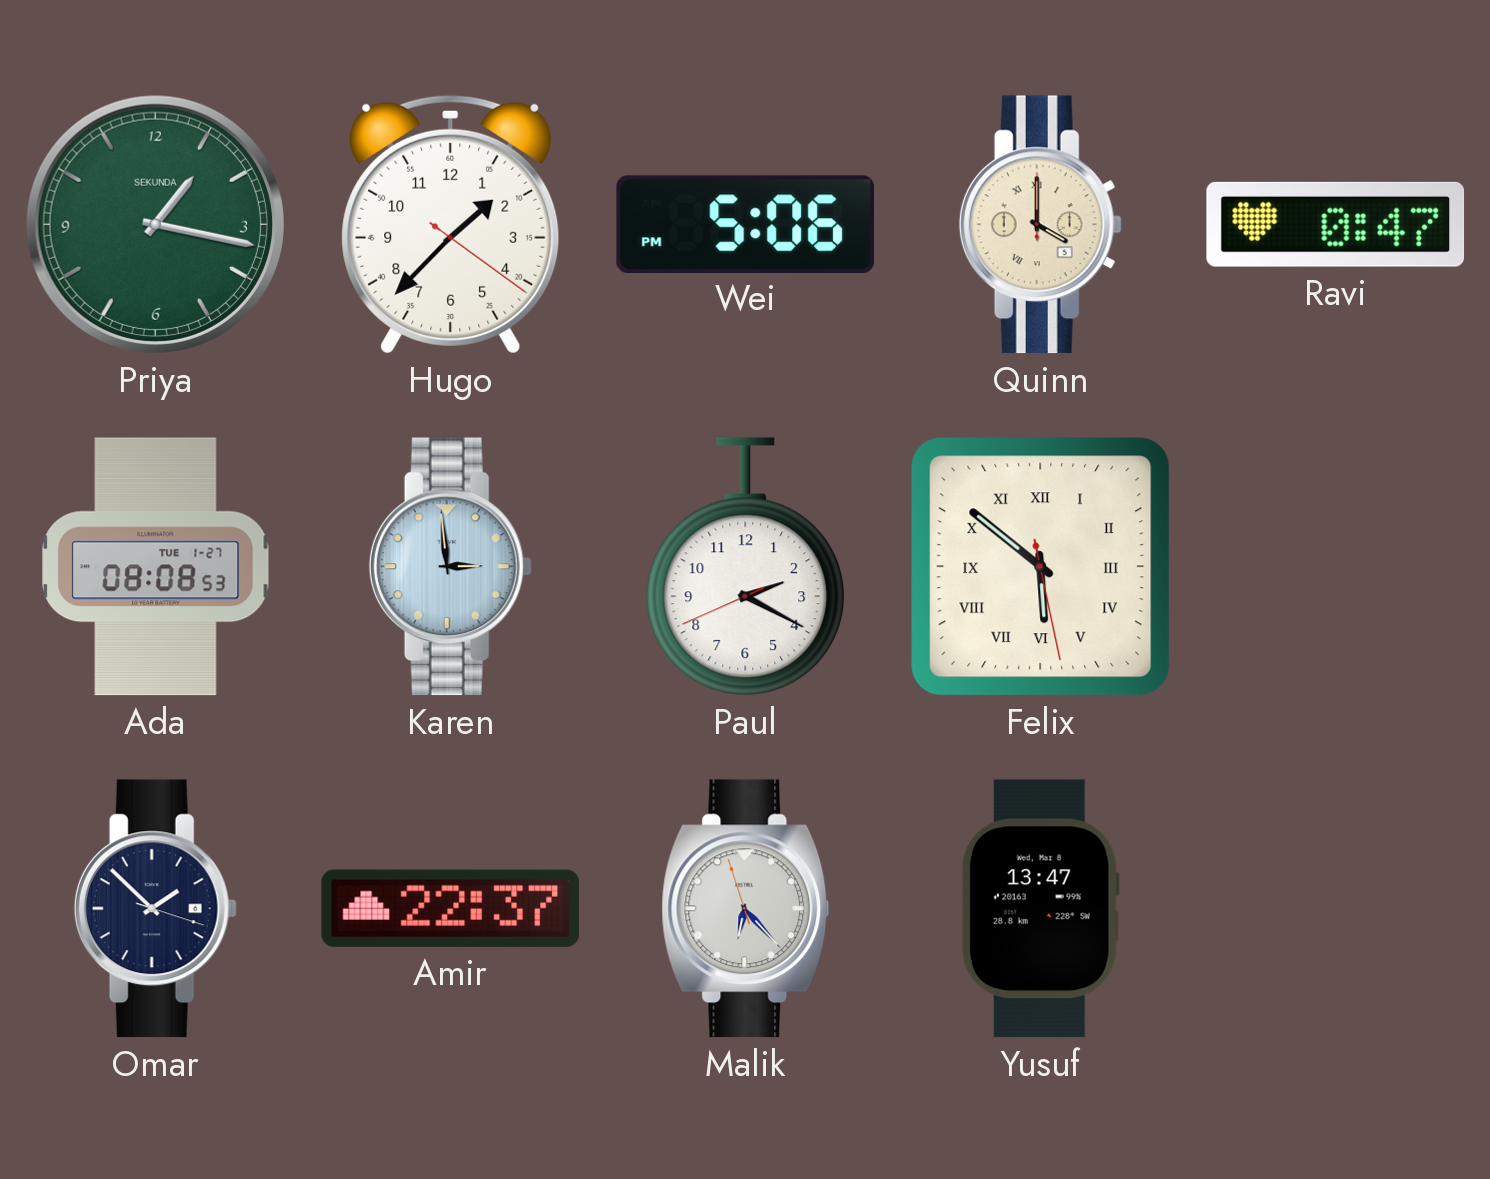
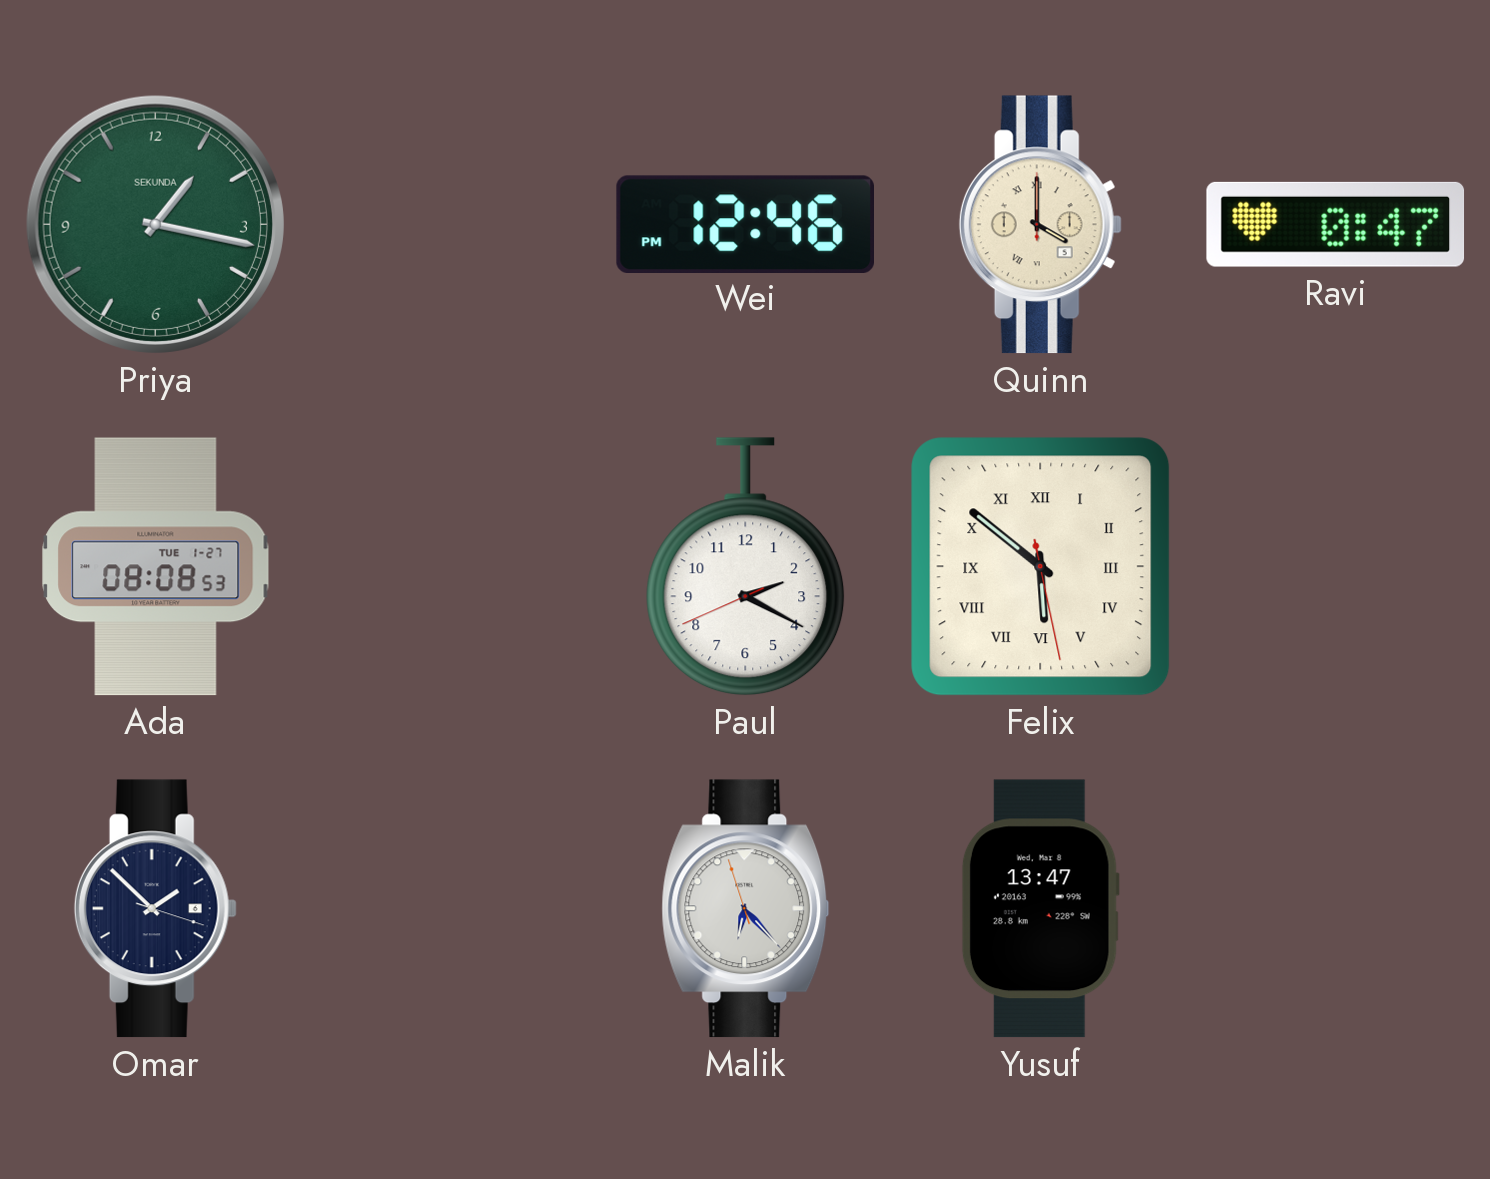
Hugo: 1:37 -> none
Wei: 5:06 -> 12:46
Karen: 2:59 -> none
Amir: 22:37 -> none
